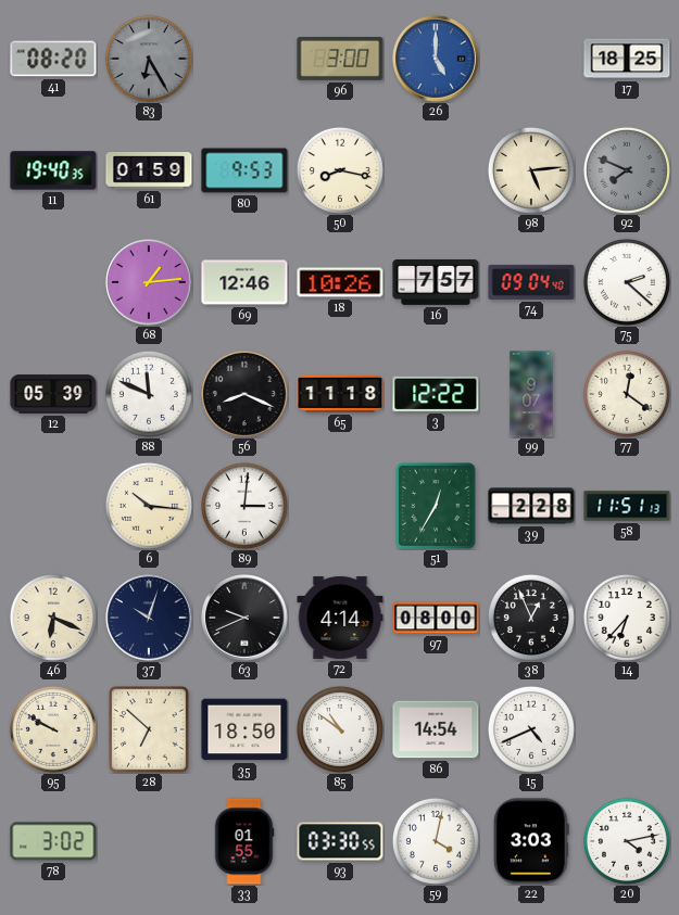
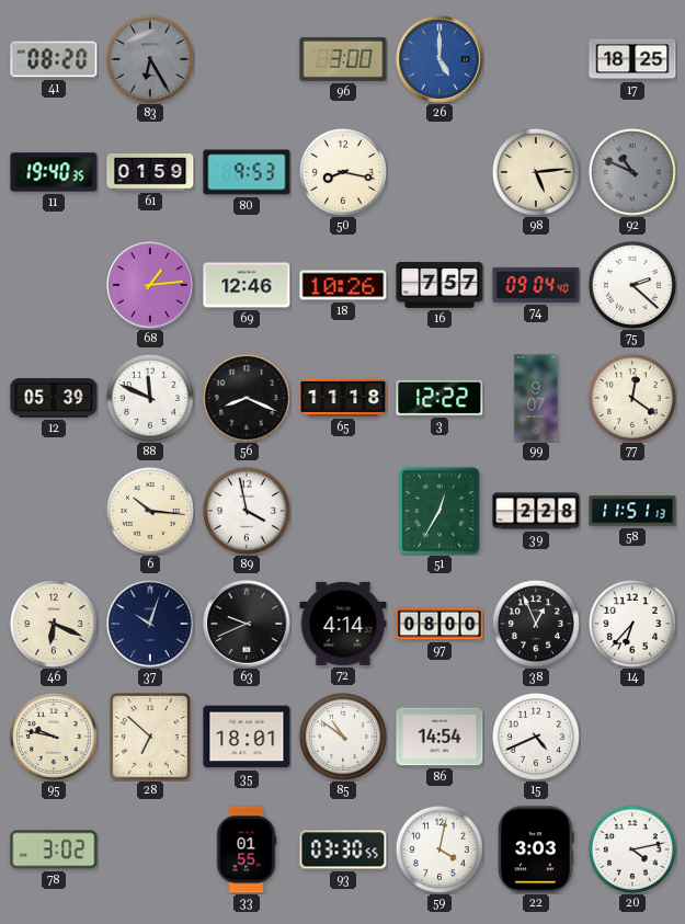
92: 7:49 -> 10:49
89: 3:01 -> 3:58
95: 9:50 -> 9:47
35: 18:50 -> 18:01
